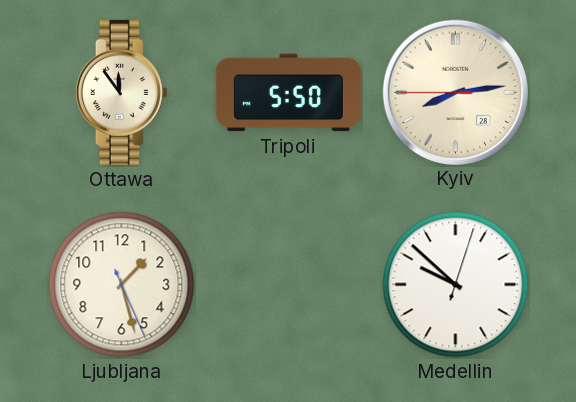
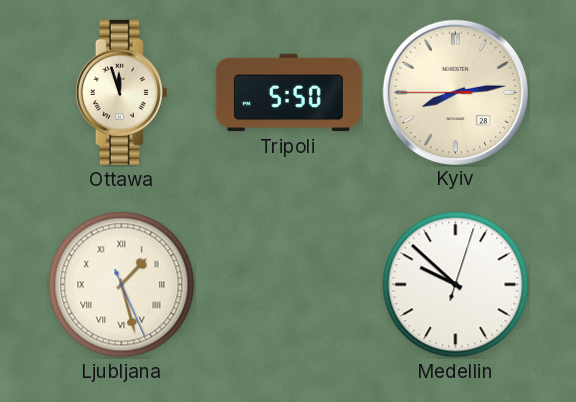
Ottawa: 11:54 -> 11:57
Ljubljana numerals: Arabic -> Roman
